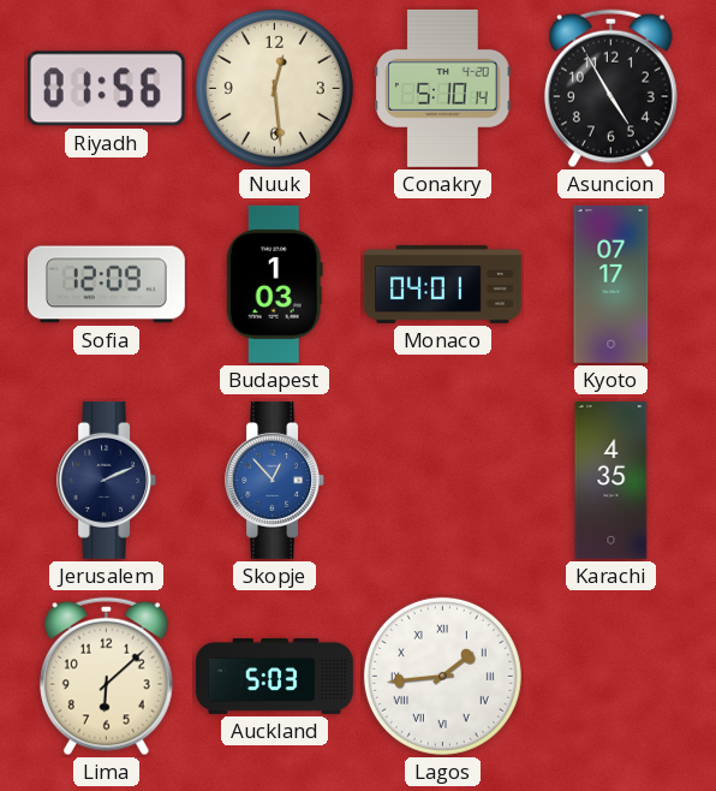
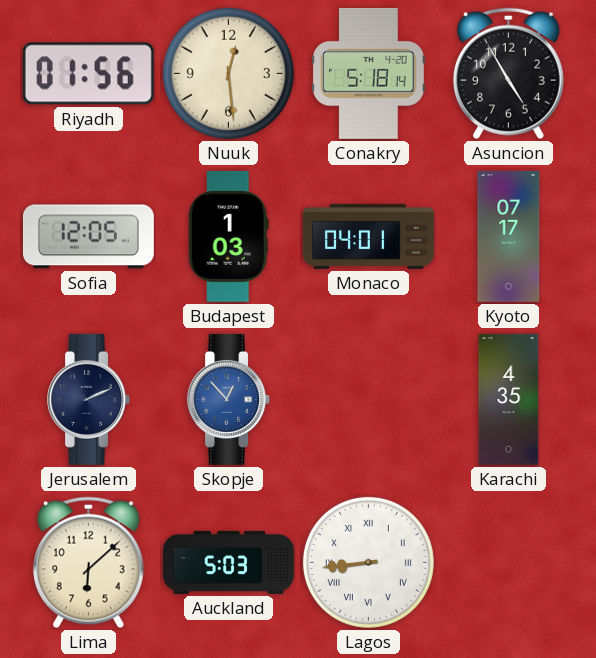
Conakry: 5:10 -> 5:18
Sofia: 12:09 -> 12:05
Lagos: 1:44 -> 8:44
